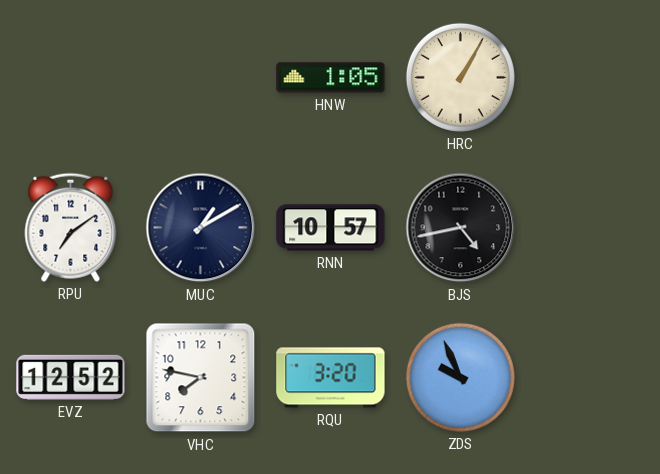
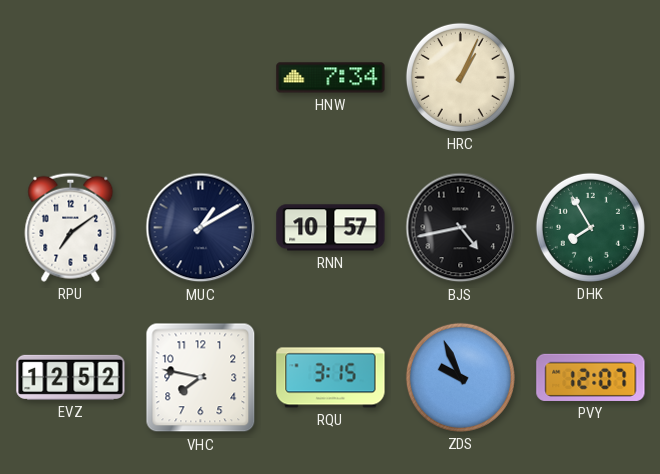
HNW: 1:05 -> 7:34
HRC: 1:05 -> 1:04
DHK: none -> 7:55
RQU: 3:20 -> 3:15
PVY: none -> 12:07
